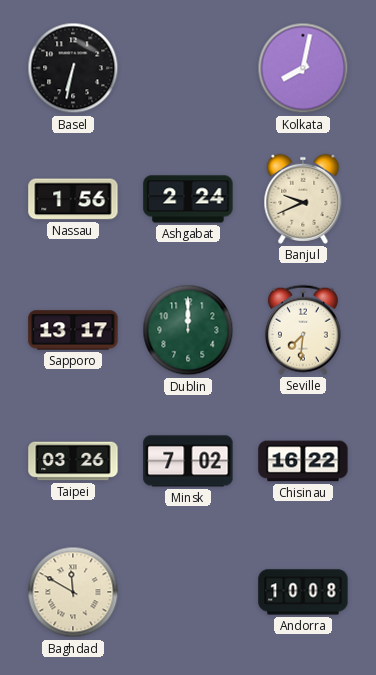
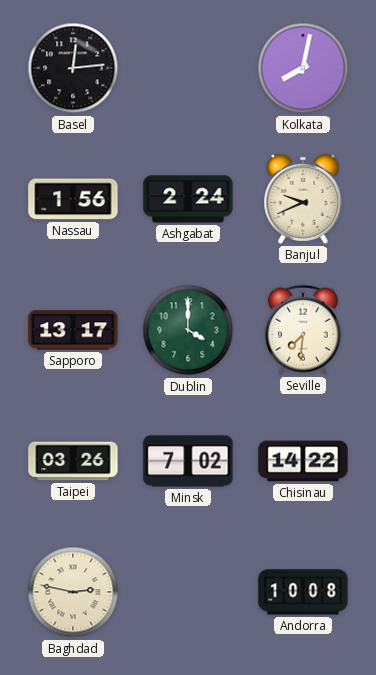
Basel: 6:32 -> 12:14
Dublin: 12:00 -> 4:00
Chisinau: 16:22 -> 14:22
Baghdad: 11:50 -> 2:47
